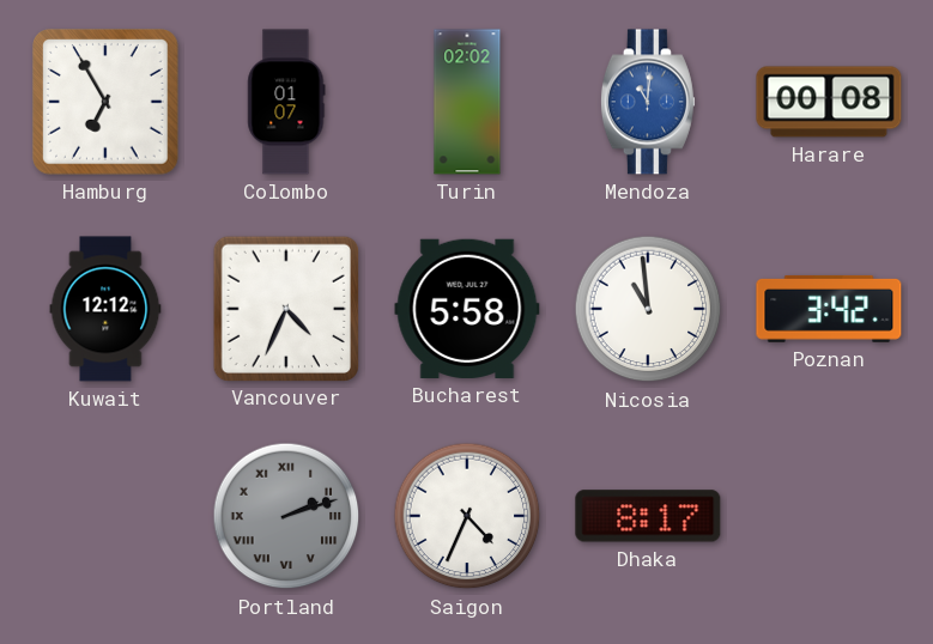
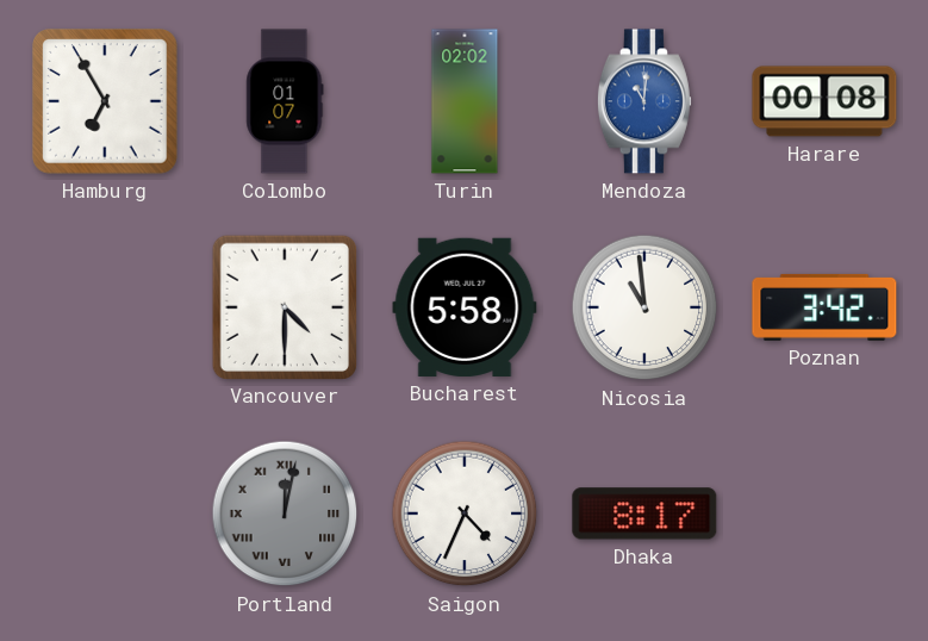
Kuwait: 12:12 -> none
Vancouver: 4:34 -> 4:30
Portland: 2:12 -> 12:02
